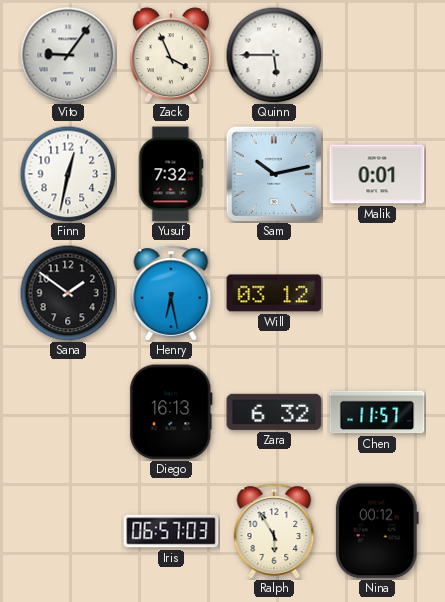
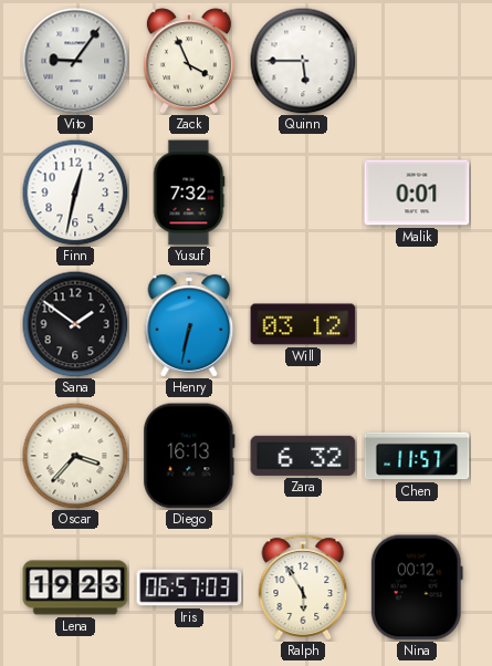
Sam: 10:13 -> none
Henry: 6:28 -> 6:32
Oscar: none -> 3:37
Lena: none -> 19:23
